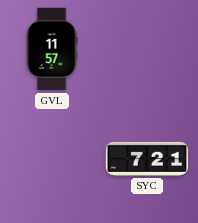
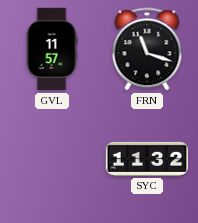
FRN: none -> 11:18
SYC: 7:21 -> 11:32
